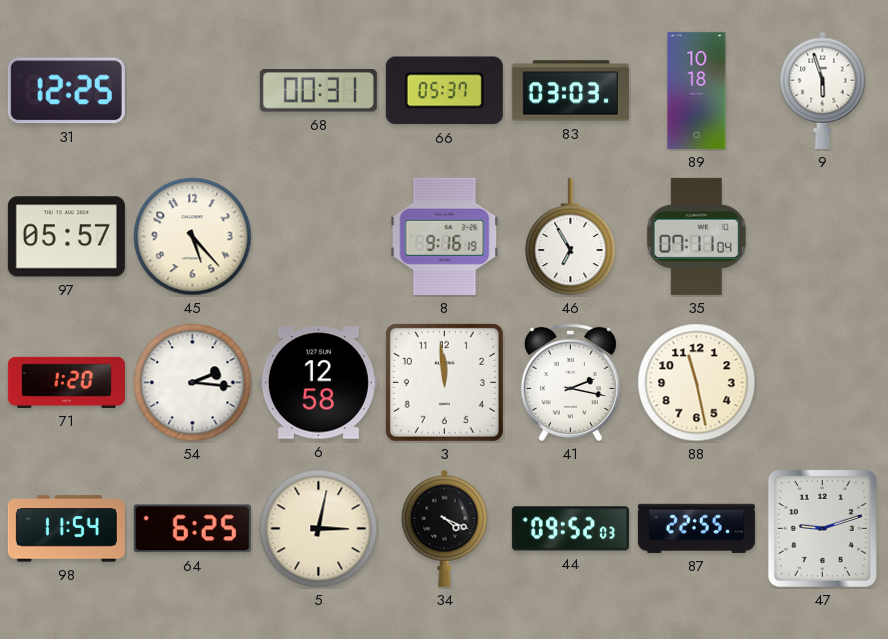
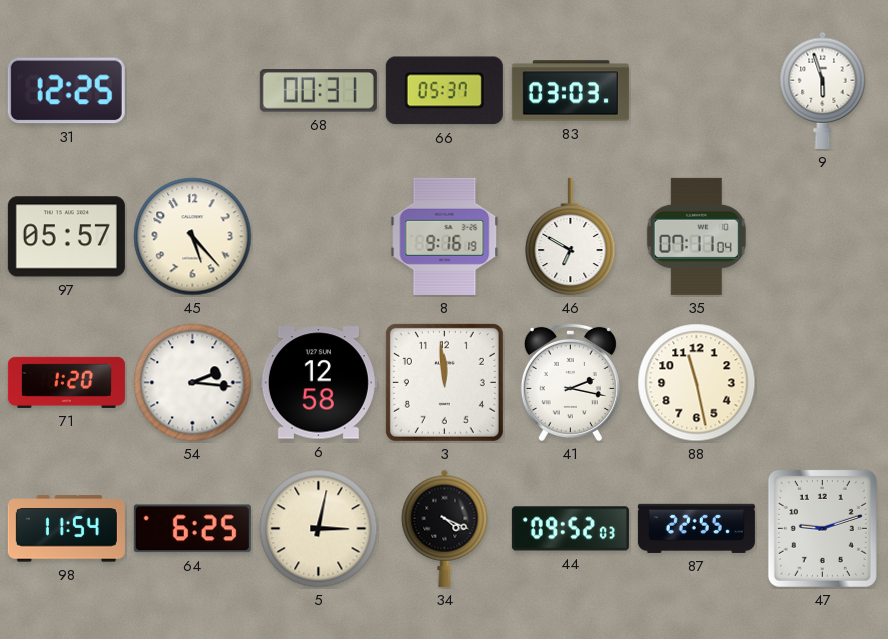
89: 10:18 -> none
46: 6:55 -> 6:50
